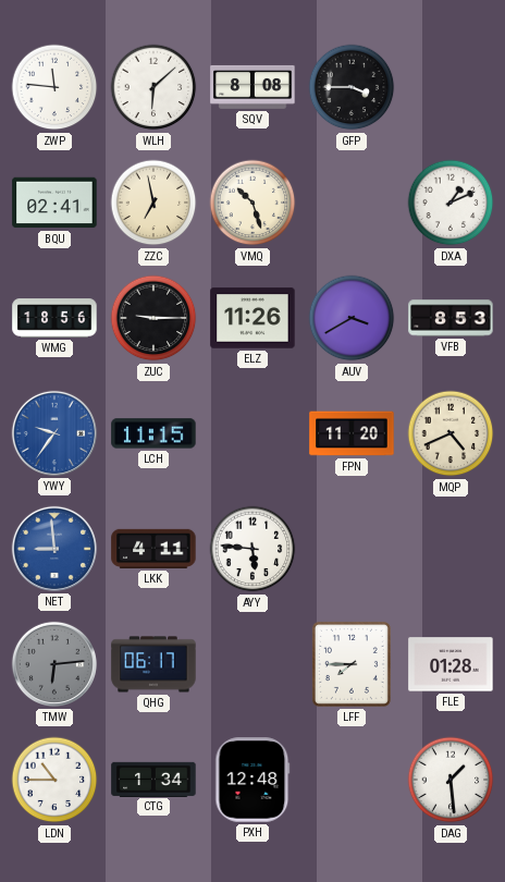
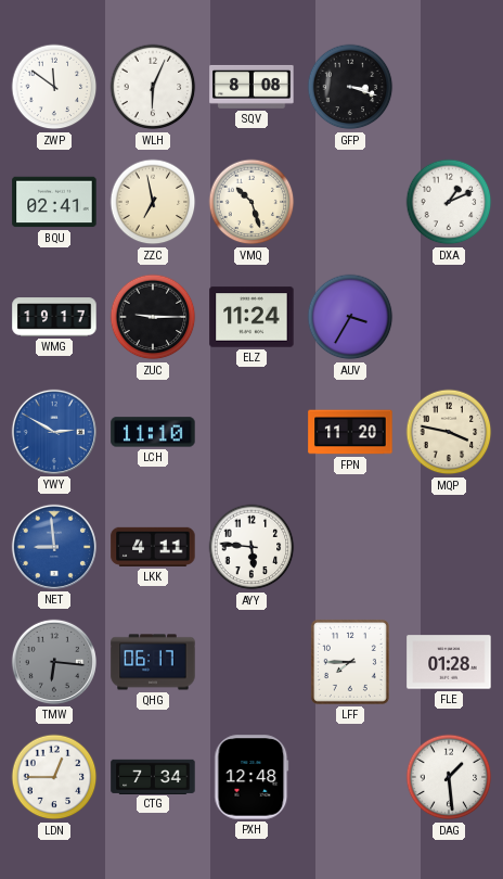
ZWP: 11:46 -> 11:51
WLH: 6:08 -> 6:04
GFP: 3:45 -> 3:18
WMG: 18:56 -> 19:17
ELZ: 11:26 -> 11:24
AUV: 3:40 -> 3:35
VFB: 8:53 -> none
YWY: 9:36 -> 2:50
LCH: 11:15 -> 11:10
MQP: 4:41 -> 3:47
TMW: 6:14 -> 6:16
LDN: 10:45 -> 12:45
CTG: 1:34 -> 7:34
